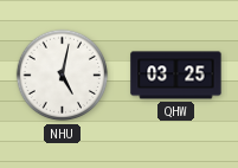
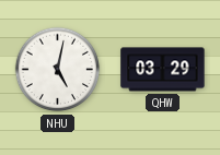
QHW: 03:25 -> 03:29
